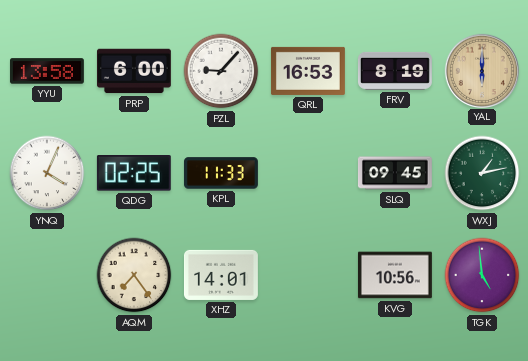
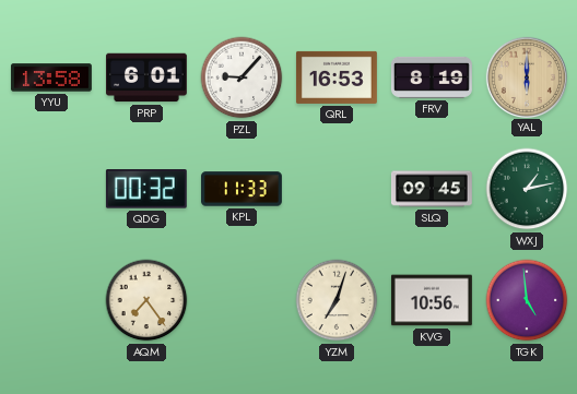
PRP: 6:00 -> 6:01
YNQ: 4:04 -> none
QDG: 02:25 -> 00:32
XHZ: 14:01 -> none
YZM: none -> 7:03
